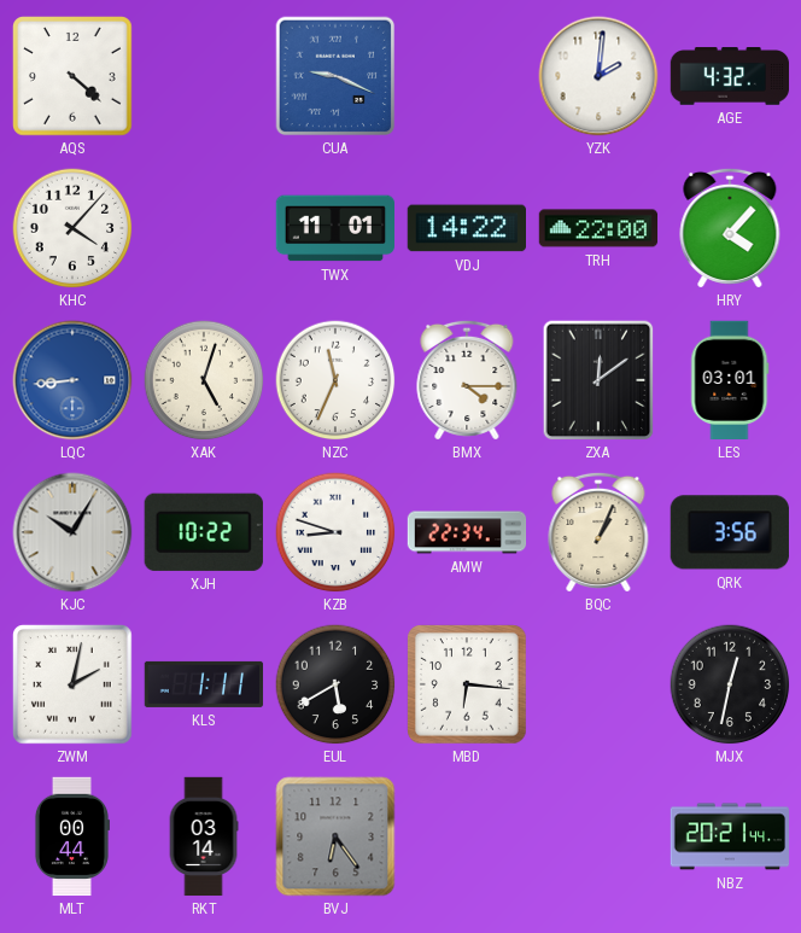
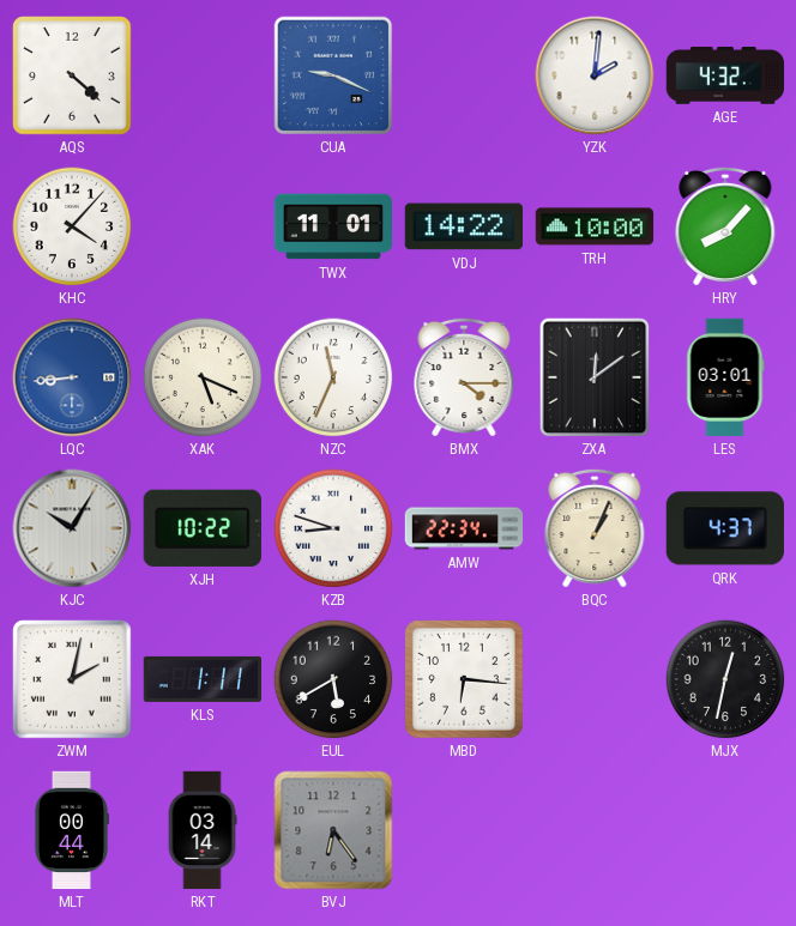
TRH: 22:00 -> 10:00
HRY: 4:07 -> 8:07
XAK: 5:03 -> 5:19
QRK: 3:56 -> 4:37
NBZ: 20:21 -> none
